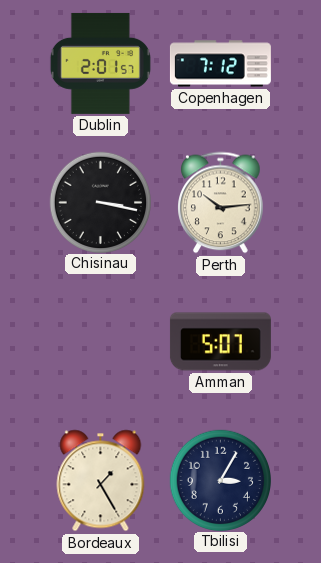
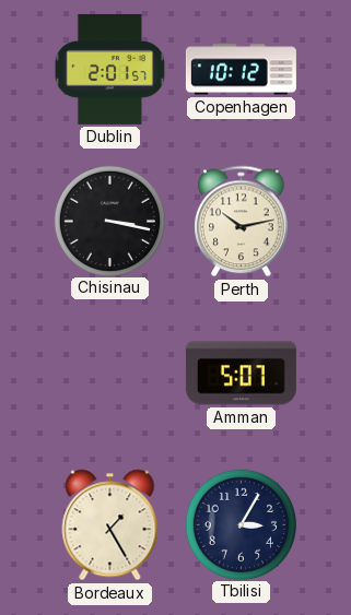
Copenhagen: 7:12 -> 10:12
Perth: 10:14 -> 10:13
